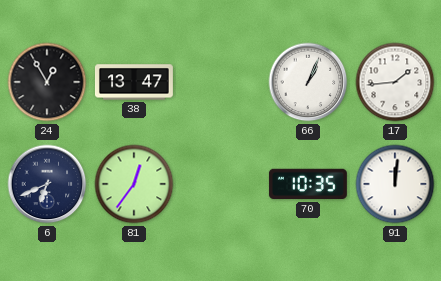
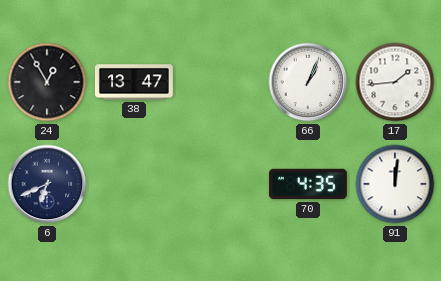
81: 12:36 -> none
70: 10:35 -> 4:35
